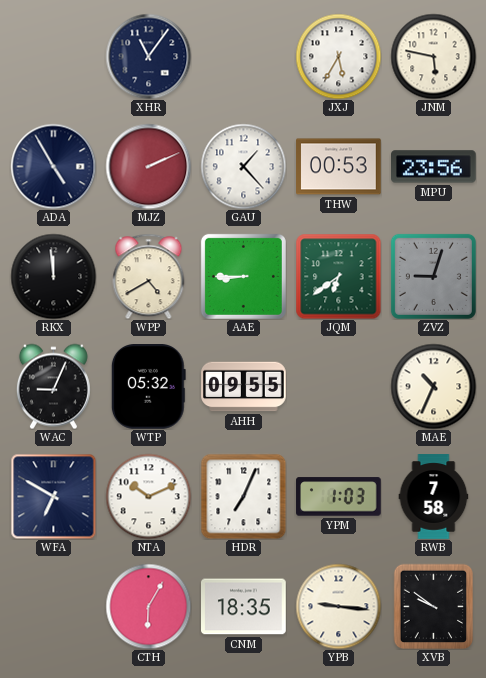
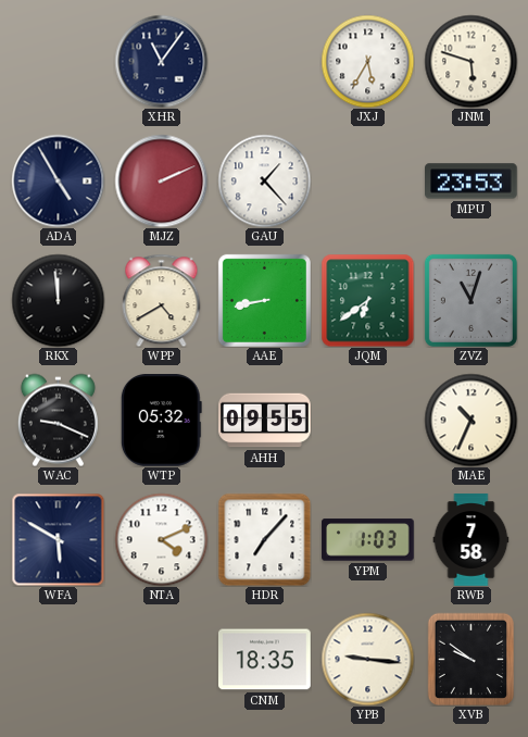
JNM: 5:47 -> 5:48
THW: 00:53 -> none
MPU: 23:56 -> 23:53
AAE: 8:45 -> 8:43
ZVZ: 9:03 -> 11:03
WAC: 9:04 -> 9:19
WFA: 6:50 -> 5:50
NTA: 10:11 -> 4:11
HDR: 7:04 -> 7:07
CTH: 6:05 -> none
